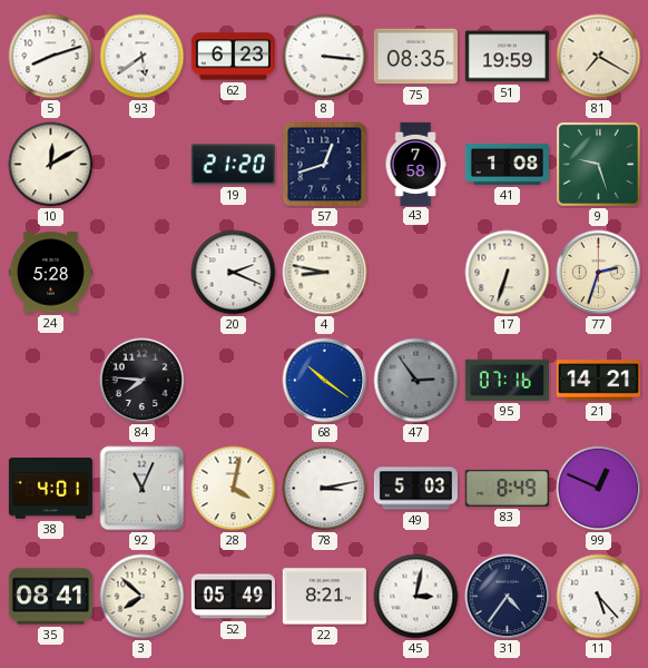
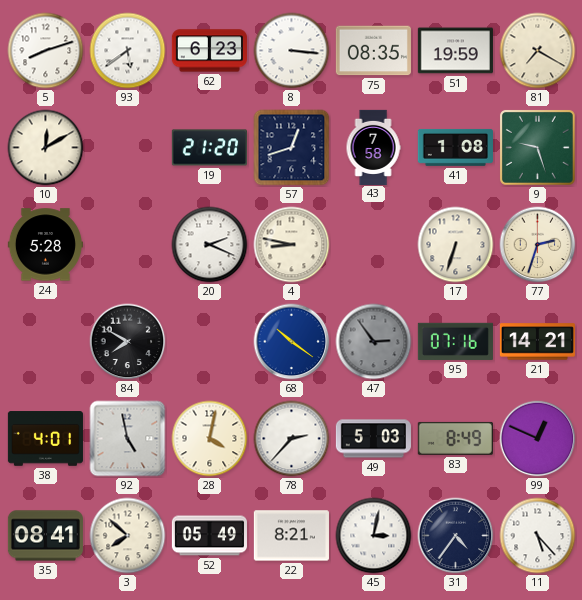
84: 7:46 -> 7:50
92: 11:04 -> 4:58
78: 3:13 -> 2:37
